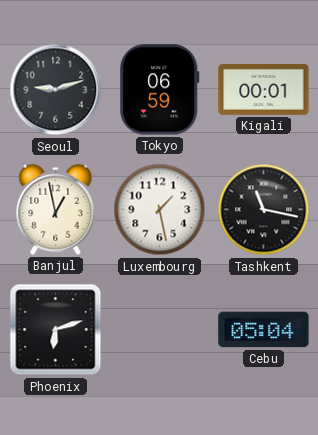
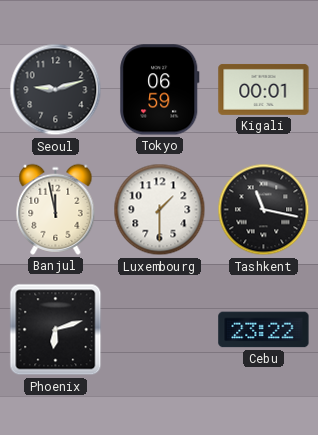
Banjul: 12:58 -> 11:58
Luxembourg: 1:28 -> 1:30
Cebu: 05:04 -> 23:22
